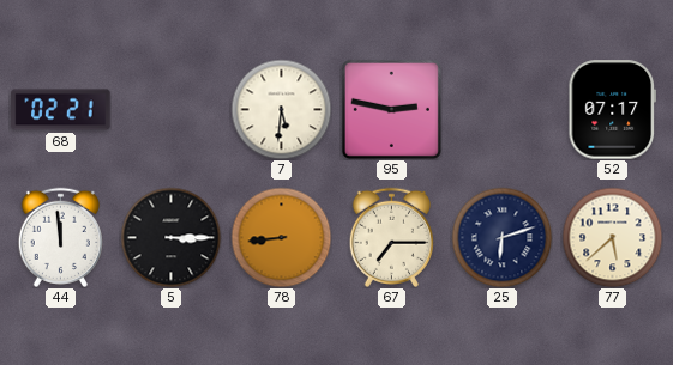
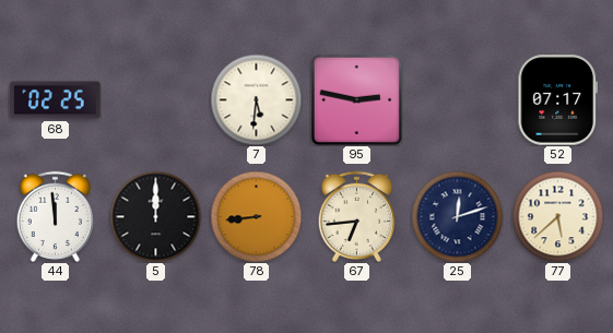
68: 02:21 -> 02:25
5: 3:15 -> 12:00
67: 7:15 -> 6:44
25: 6:12 -> 12:12
